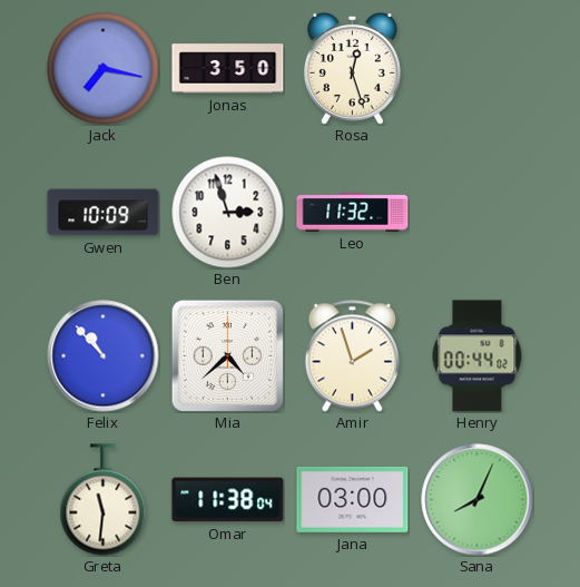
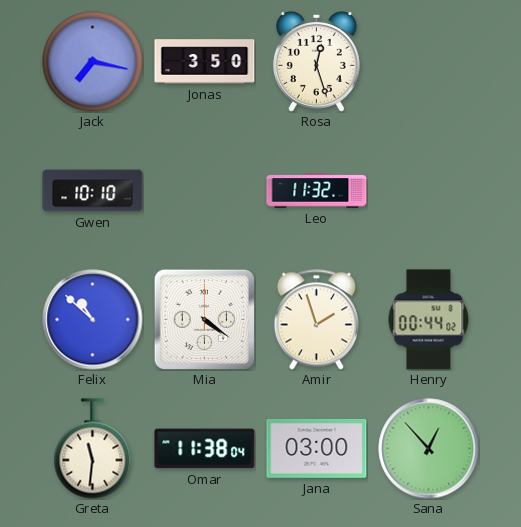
Gwen: 10:09 -> 10:10
Ben: 2:57 -> none
Felix: 10:53 -> 10:52
Mia: 4:38 -> 4:21
Sana: 8:04 -> 12:53
